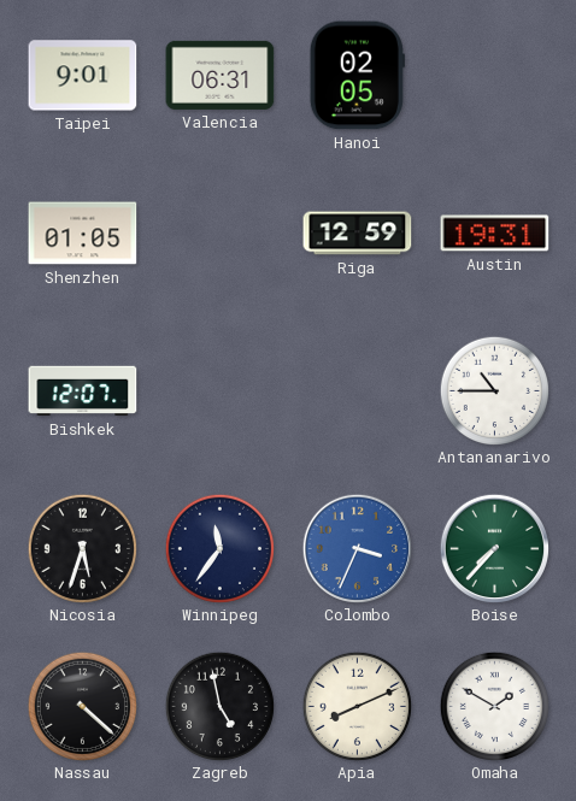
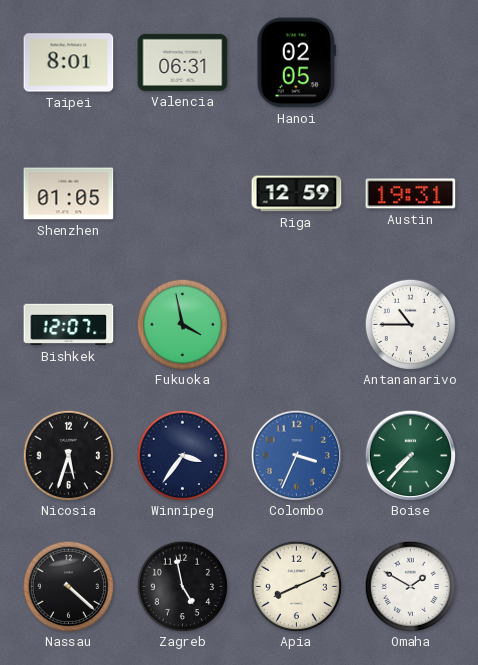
Taipei: 9:01 -> 8:01
Fukuoka: none -> 3:58
Winnipeg: 11:36 -> 3:36
